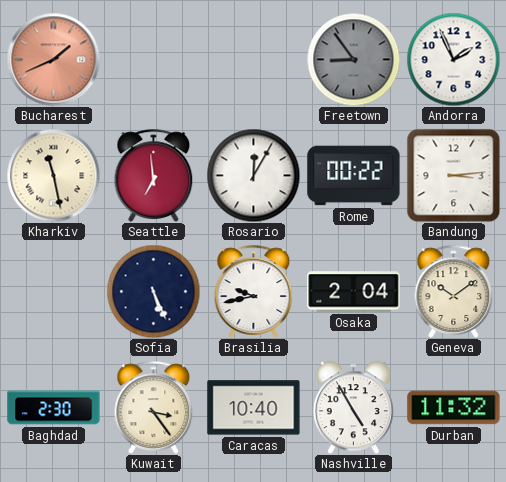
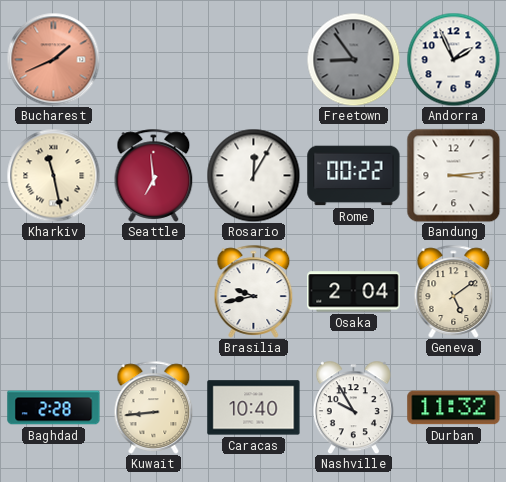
Sofia: 5:26 -> none
Geneva: 10:09 -> 5:09
Baghdad: 2:30 -> 2:28
Kuwait: 3:24 -> 8:44
Nashville: 4:55 -> 9:55
